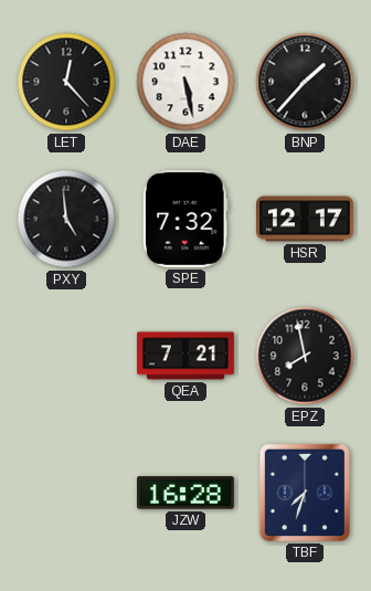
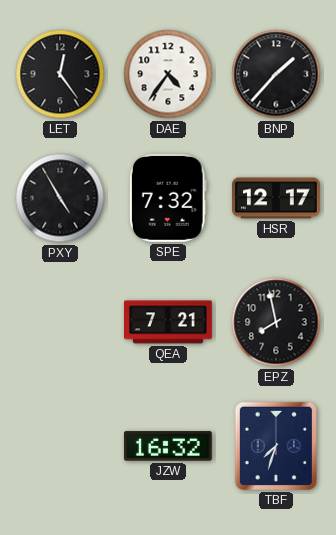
LET: 12:23 -> 12:24
DAE: 5:28 -> 4:36
PXY: 4:59 -> 4:55
JZW: 16:28 -> 16:32
